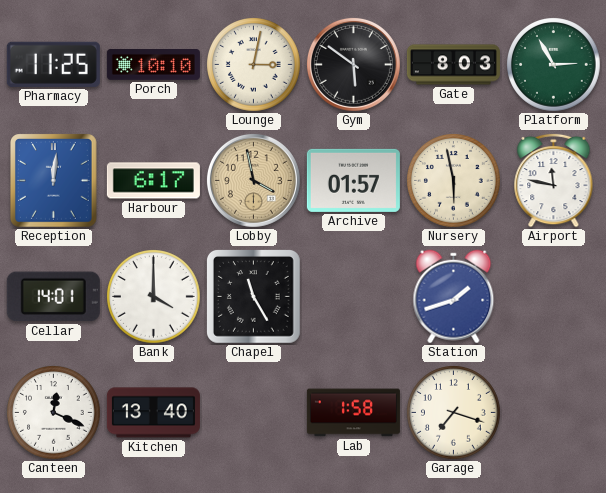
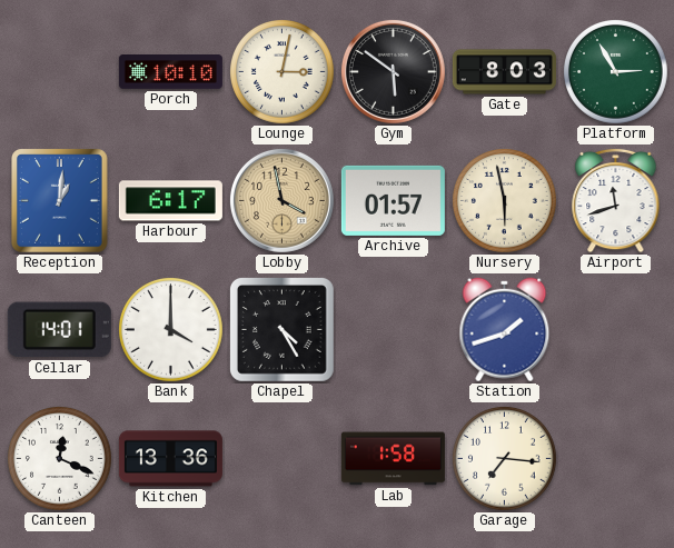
Pharmacy: 11:25 -> none
Reception: 12:01 -> 1:01
Airport: 11:47 -> 11:42
Chapel: 11:25 -> 4:25
Kitchen: 13:40 -> 13:36
Garage: 7:18 -> 7:16
